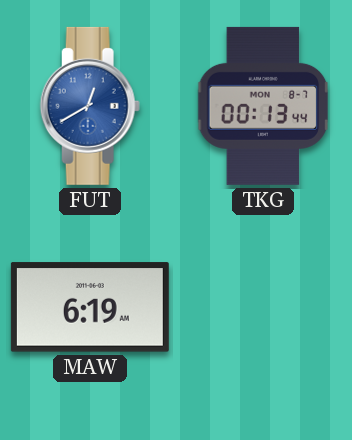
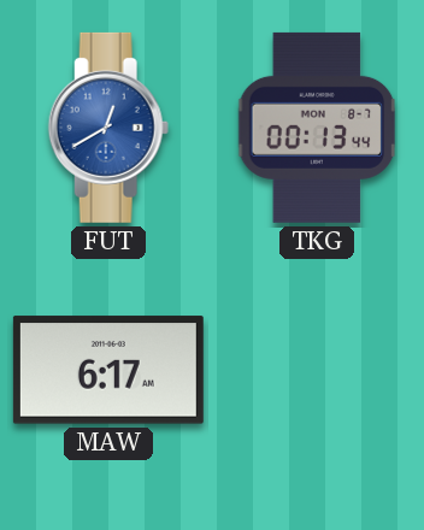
MAW: 6:19 -> 6:17
